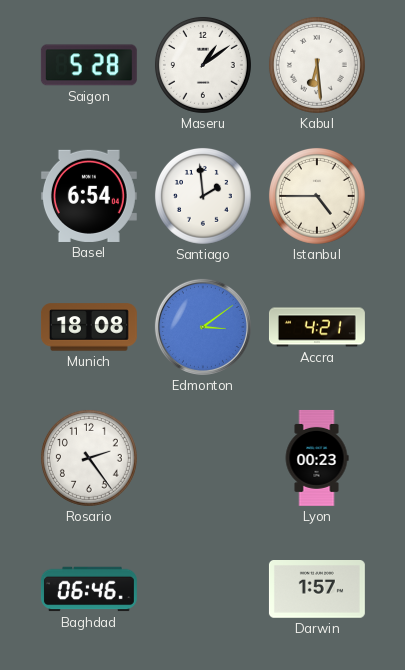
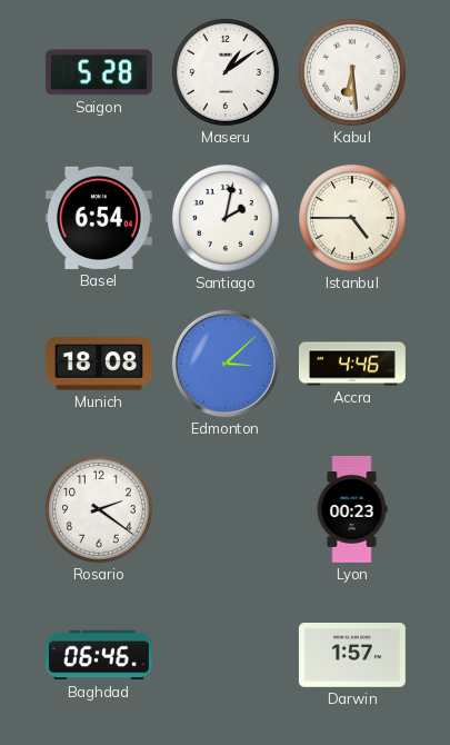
Santiago: 1:59 -> 2:02
Edmonton: 3:09 -> 3:08
Accra: 4:21 -> 4:46
Rosario: 2:24 -> 2:21
